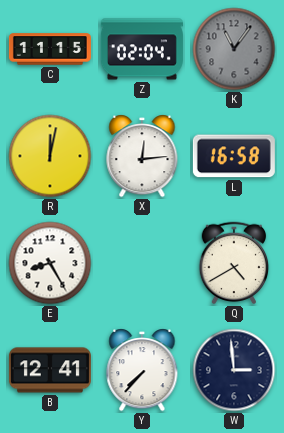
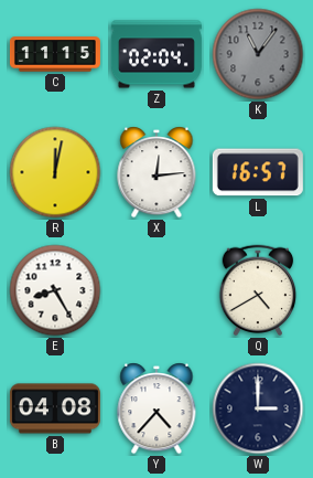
L: 16:58 -> 16:57
B: 12:41 -> 04:08
Y: 7:37 -> 4:37
W: 2:59 -> 3:00
